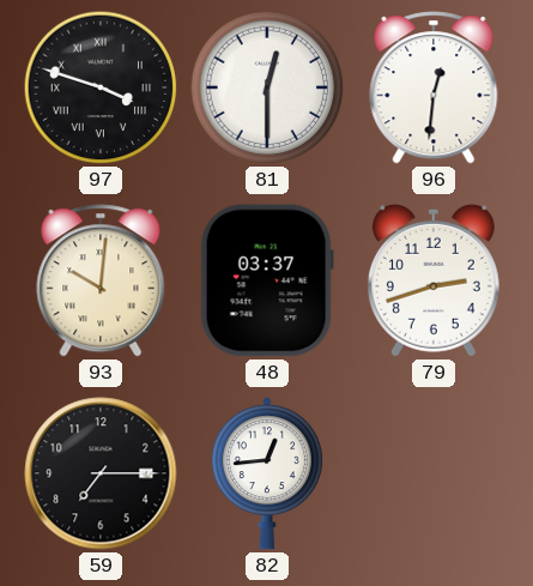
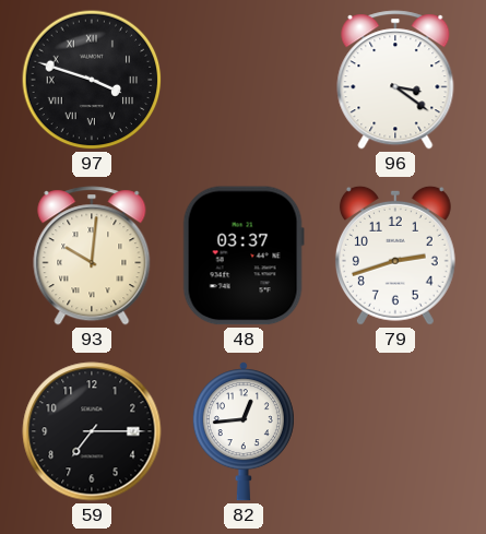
81: 12:30 -> none
96: 12:31 -> 3:21
